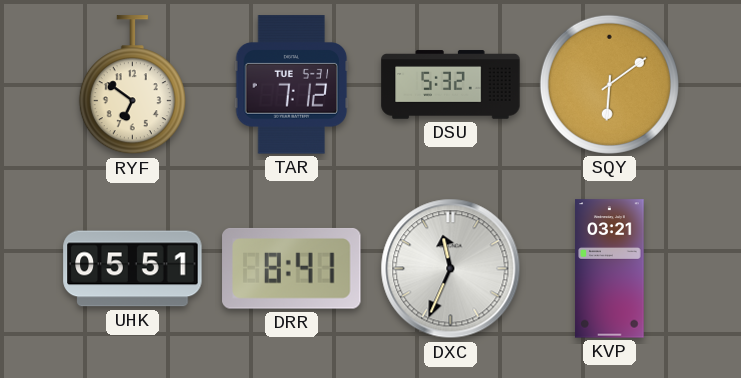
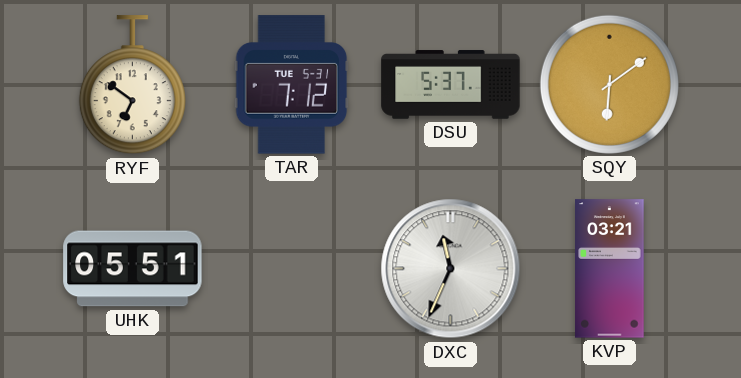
DSU: 5:32 -> 5:37
DRR: 8:41 -> none
